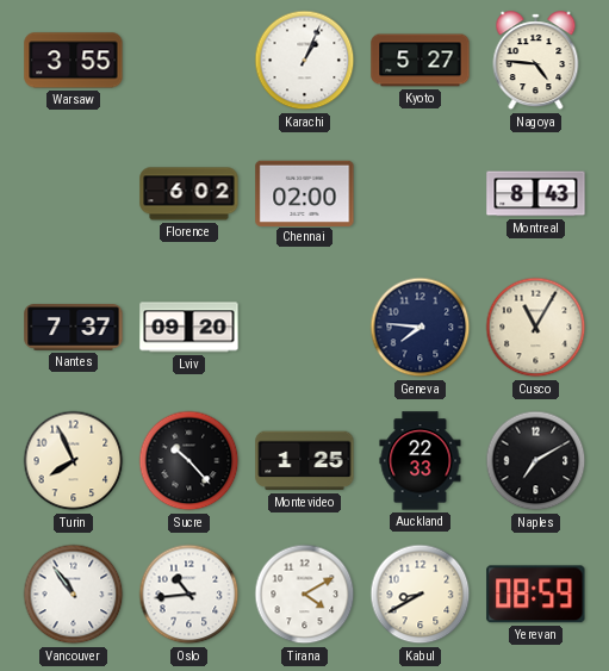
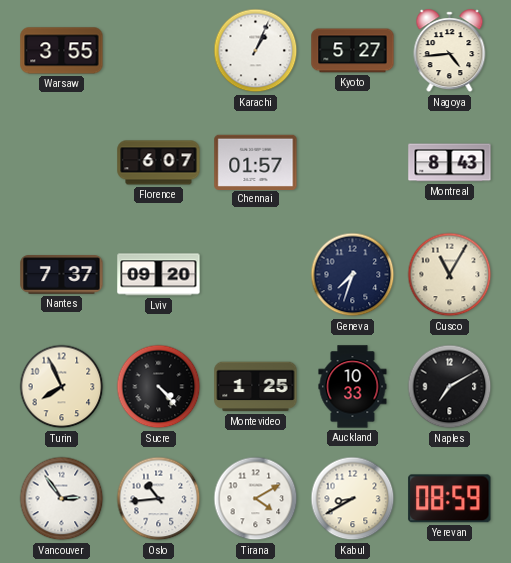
Nagoya: 4:46 -> 4:44
Florence: 6:02 -> 6:07
Chennai: 02:00 -> 01:57
Geneva: 7:46 -> 7:33
Sucre: 10:23 -> 4:23
Auckland: 22:33 -> 10:33
Vancouver: 10:54 -> 2:54
